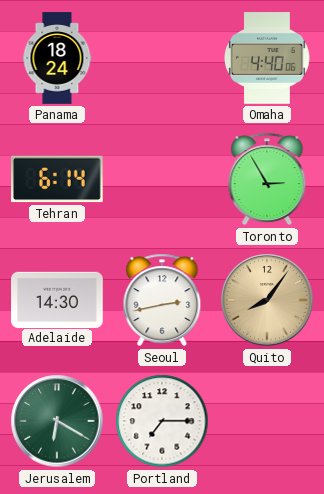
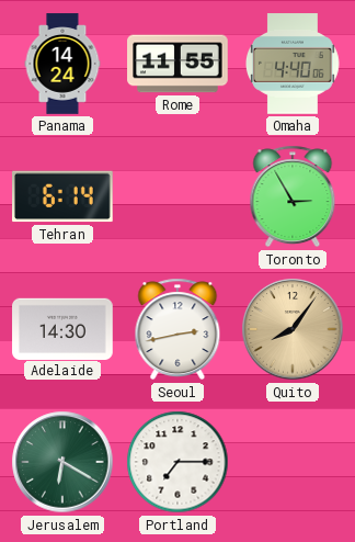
Panama: 18:24 -> 14:24
Rome: none -> 11:55
